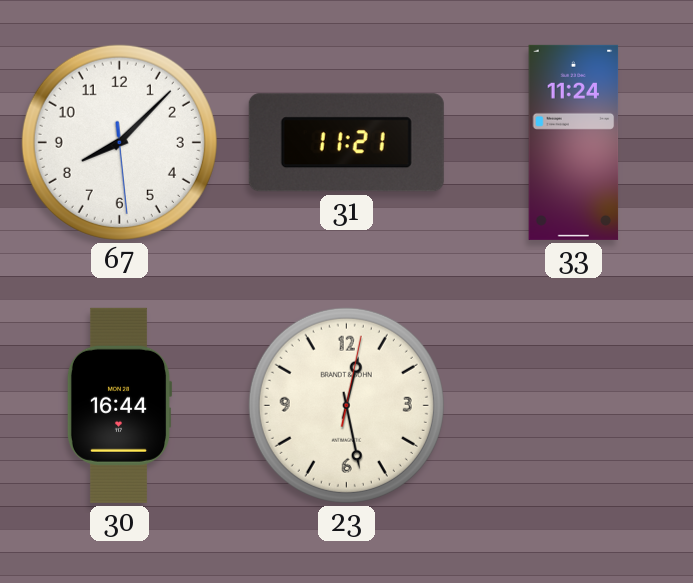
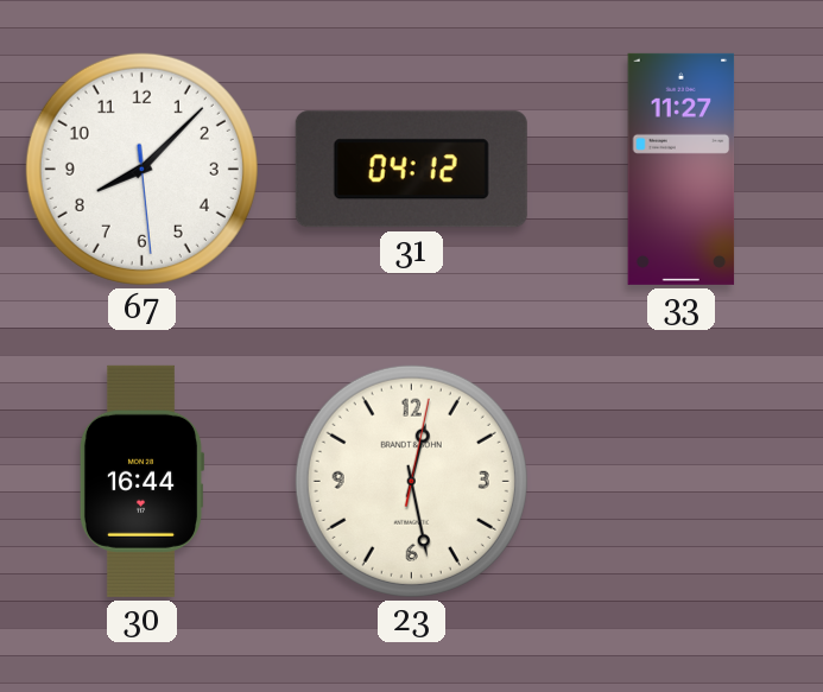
31: 11:21 -> 04:12
33: 11:24 -> 11:27
